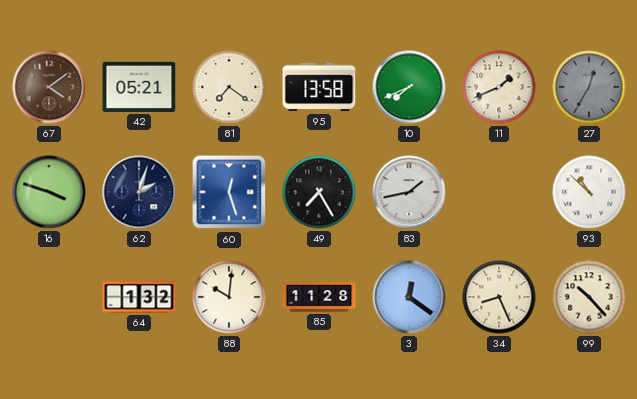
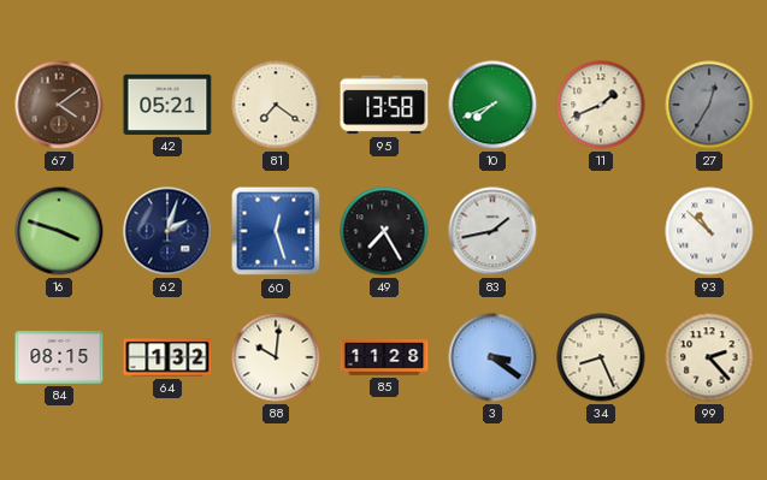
84: none -> 08:15
3: 12:21 -> 3:21
99: 10:23 -> 2:23
